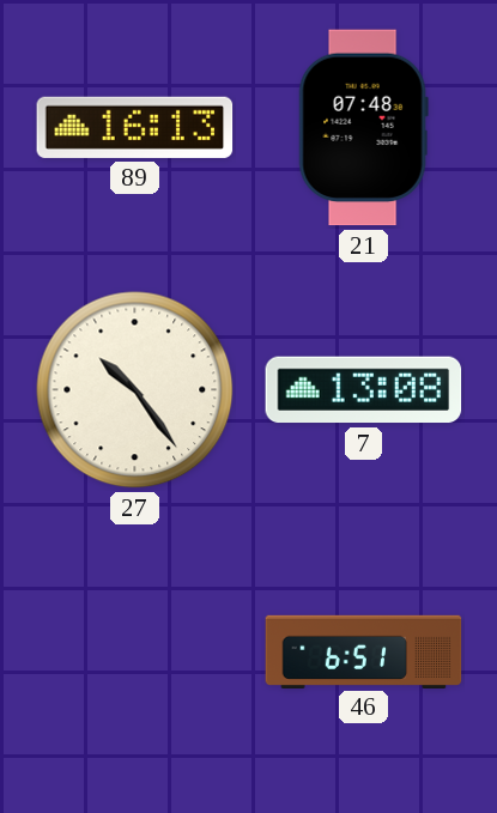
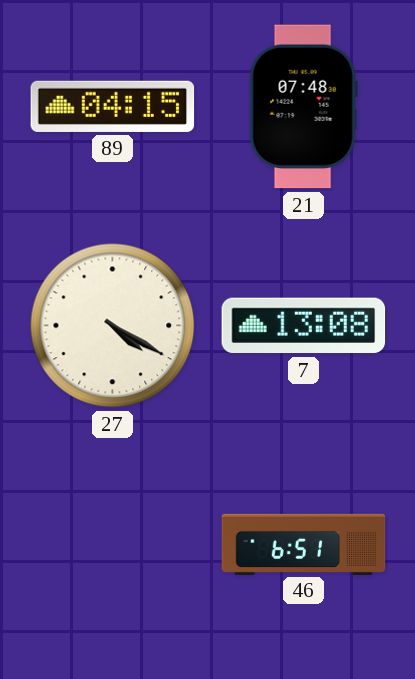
89: 16:13 -> 04:15
27: 10:24 -> 4:20
